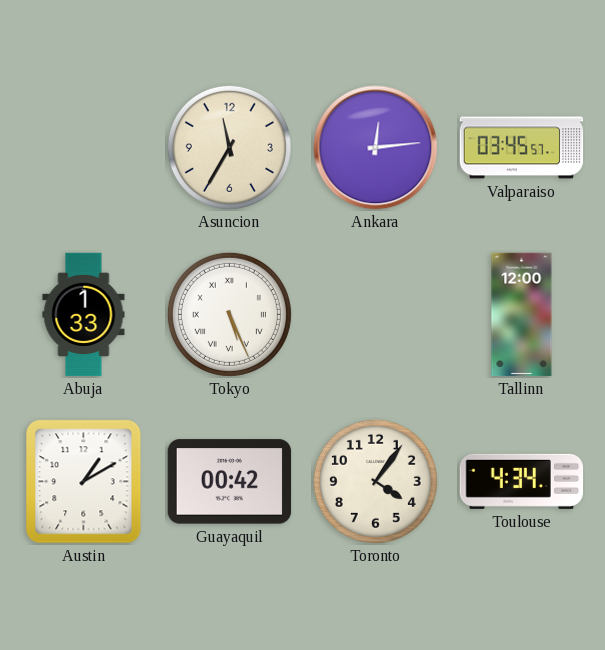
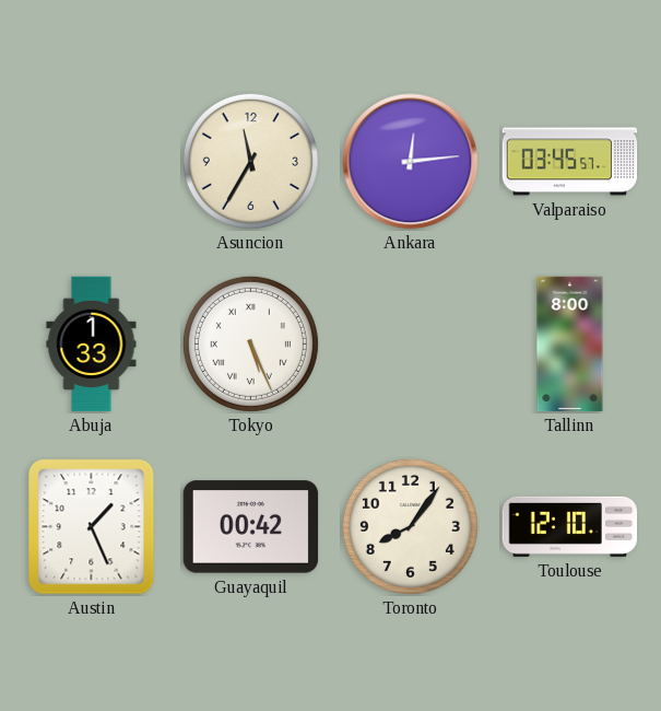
Tallinn: 12:00 -> 8:00
Austin: 1:10 -> 1:26
Toronto: 4:06 -> 8:06
Toulouse: 4:34 -> 12:10
